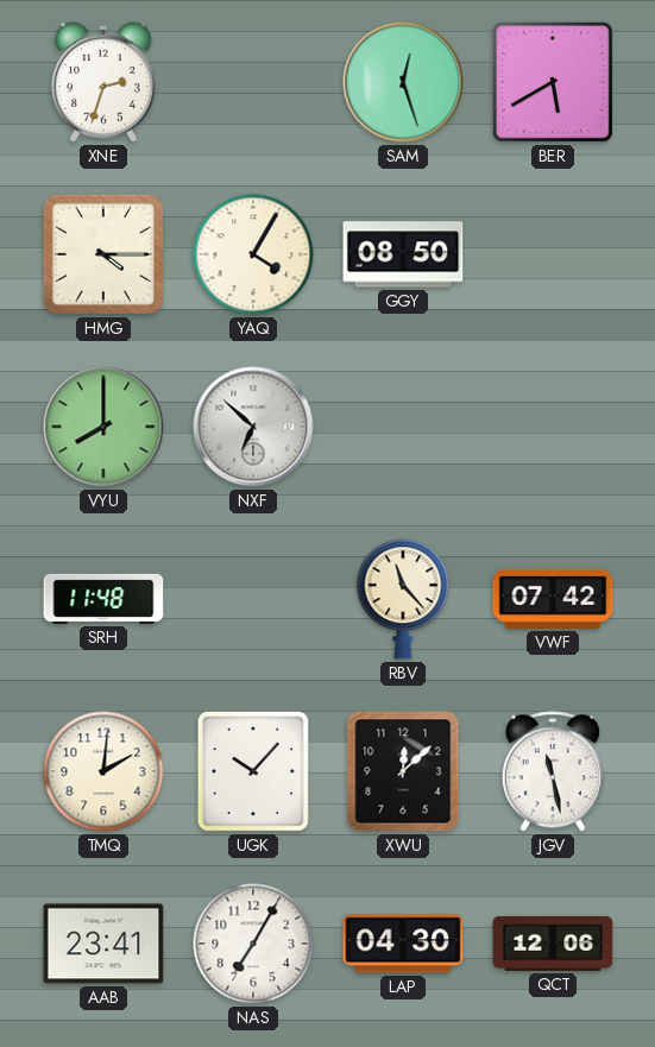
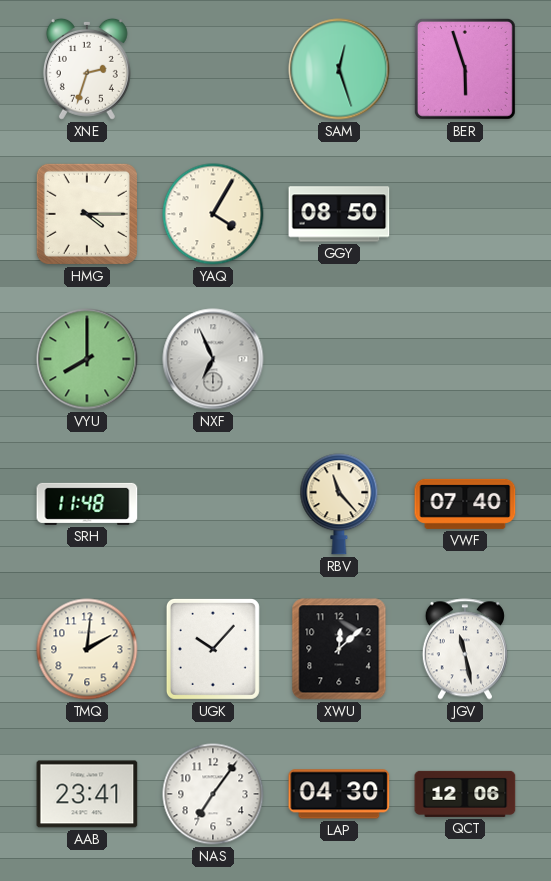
BER: 5:40 -> 5:57
NXF: 6:52 -> 6:56
VWF: 07:42 -> 07:40
NAS: 7:05 -> 7:06
